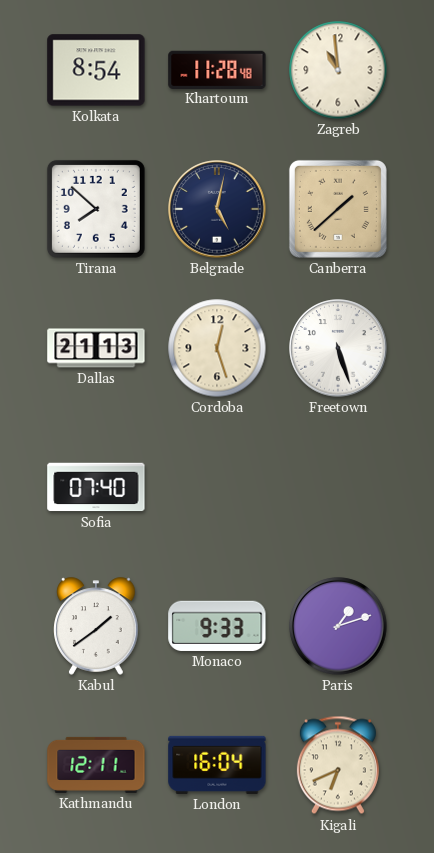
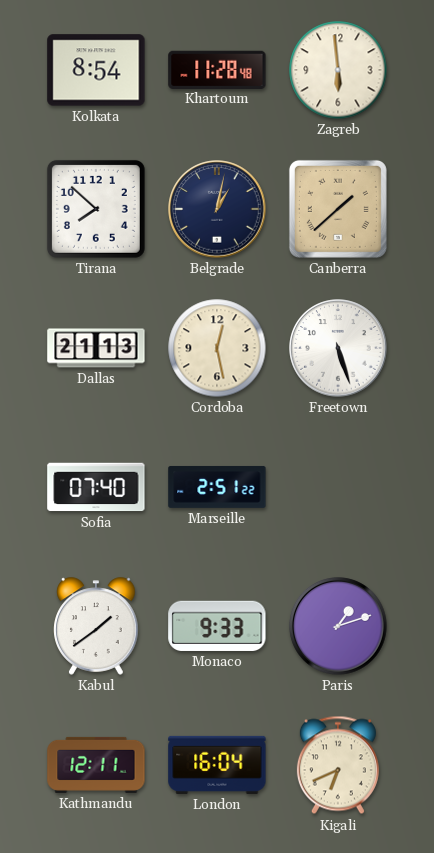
Zagreb: 10:59 -> 5:59
Belgrade: 5:02 -> 1:02
Cordoba: 12:27 -> 12:28
Marseille: none -> 2:51
